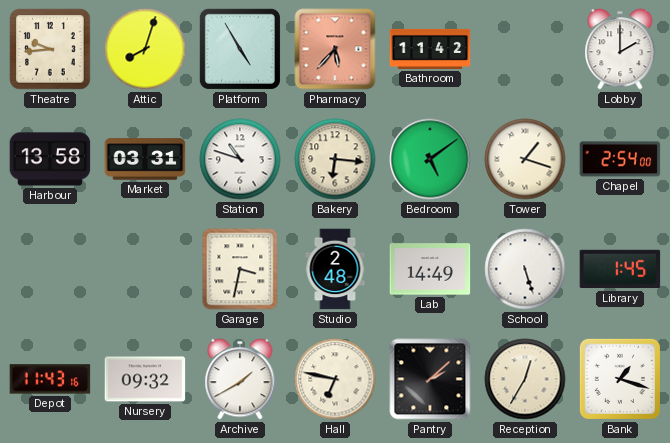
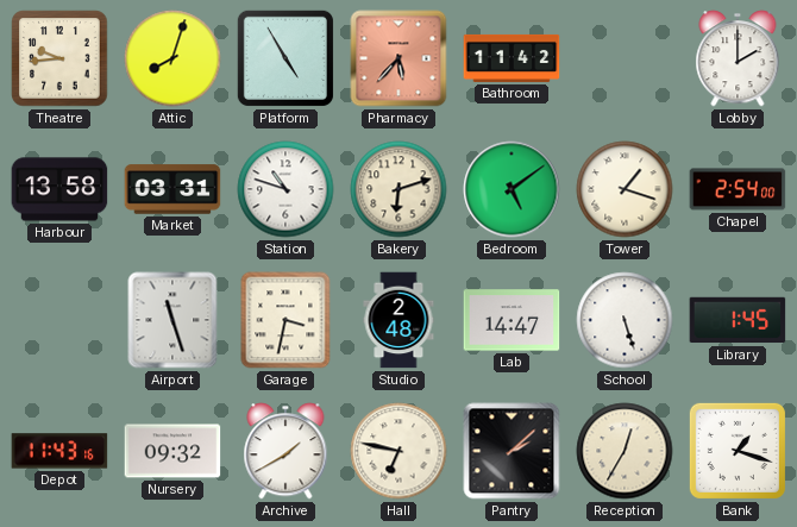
Bakery: 6:16 -> 6:12
Airport: none -> 11:27
Lab: 14:49 -> 14:47
